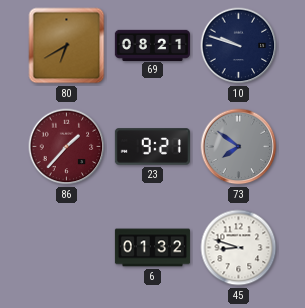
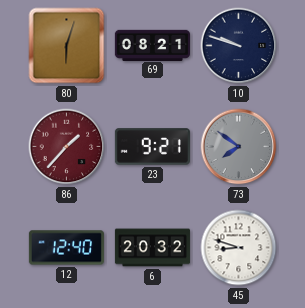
80: 6:40 -> 6:03
12: none -> 12:40
6: 01:32 -> 20:32
